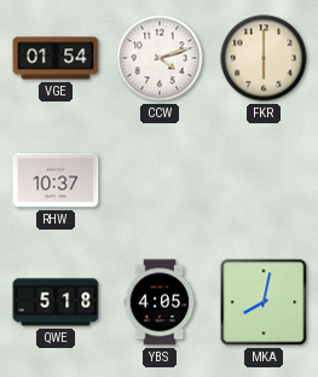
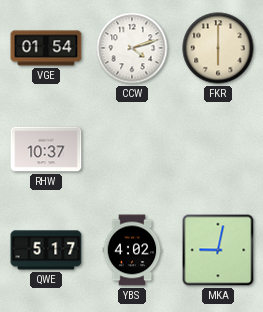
QWE: 5:18 -> 5:17
YBS: 4:05 -> 4:02
MKA: 8:02 -> 9:02
